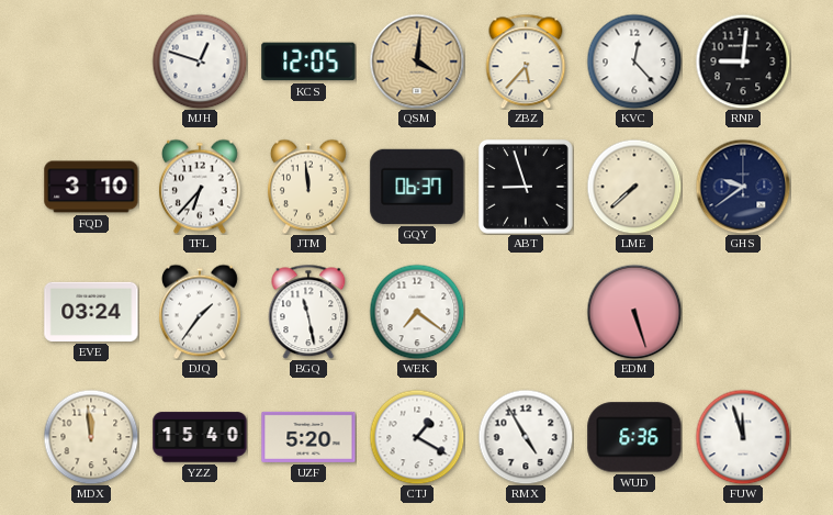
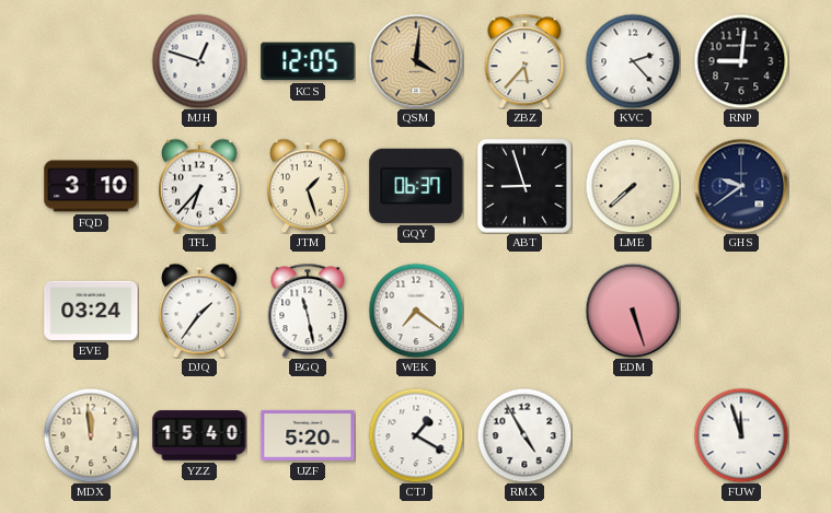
KVC: 12:23 -> 2:23
JTM: 11:59 -> 1:27
WUD: 6:36 -> none
